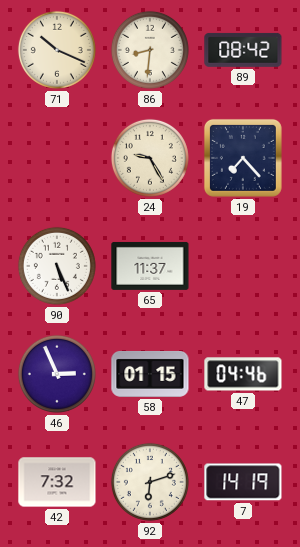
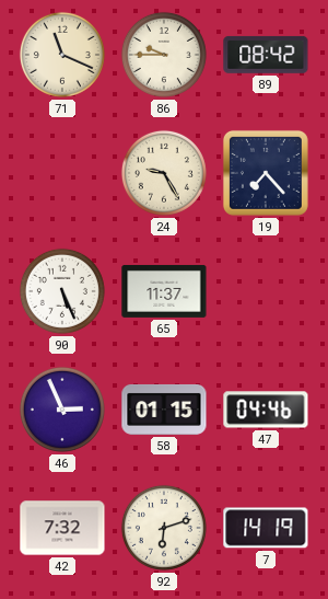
71: 10:19 -> 11:19
86: 8:31 -> 9:45
